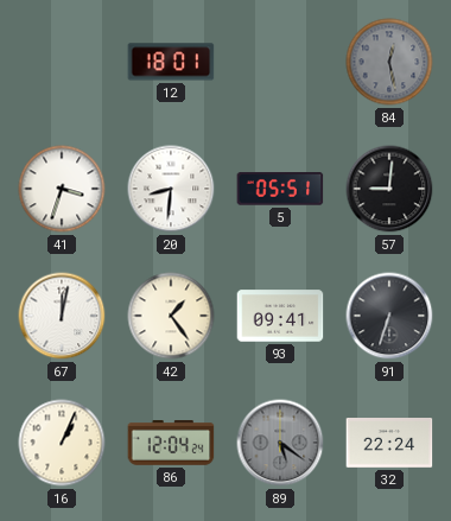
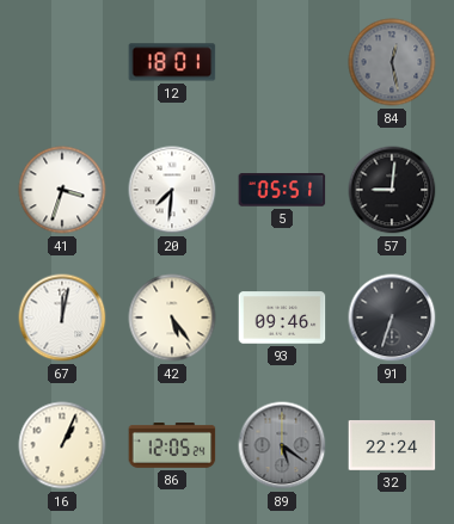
20: 8:31 -> 7:31
42: 1:24 -> 5:24
93: 09:41 -> 09:46
86: 12:04 -> 12:05
